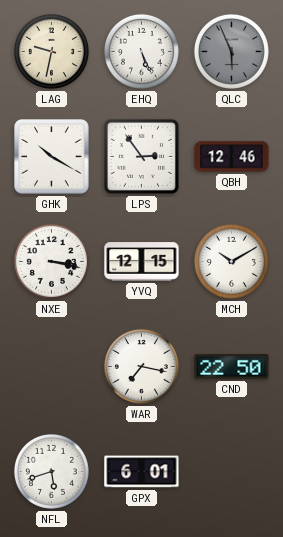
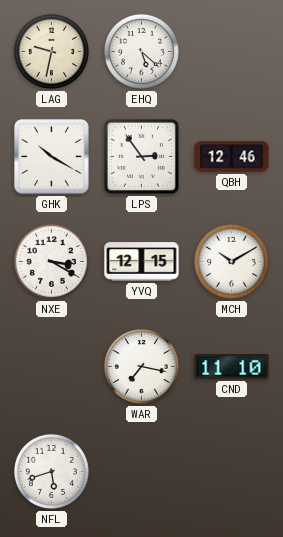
EHQ: 5:26 -> 5:22
QLC: 5:56 -> none
NXE: 3:17 -> 3:20
CND: 22:50 -> 11:10
GPX: 6:01 -> none
